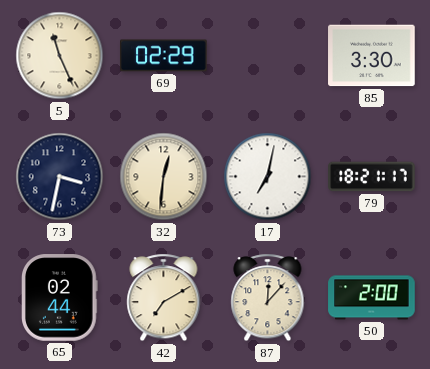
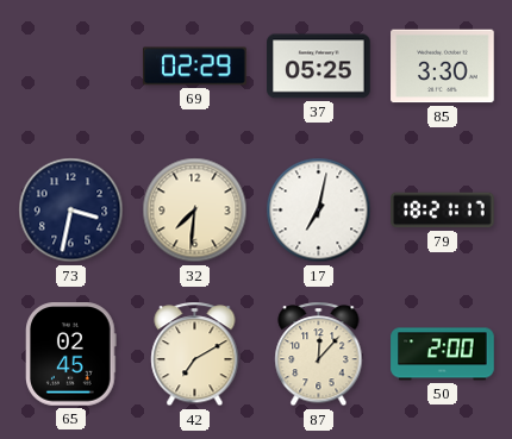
5: 11:26 -> none
37: none -> 05:25
32: 12:31 -> 7:31
65: 02:44 -> 02:45
